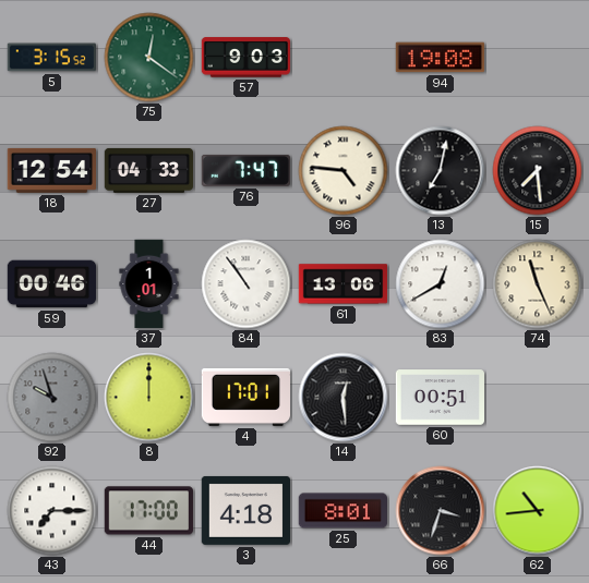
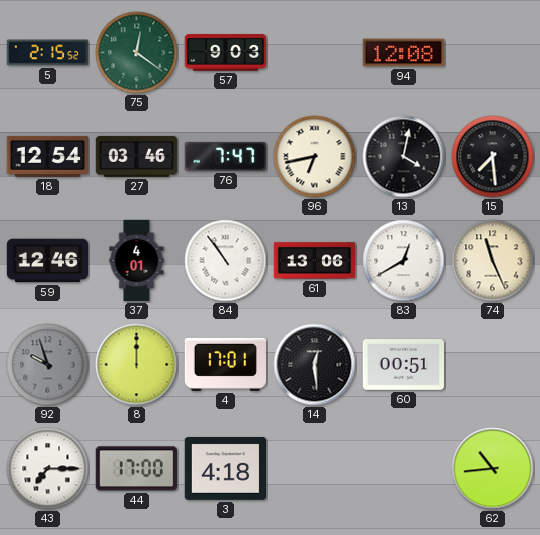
5: 3:15 -> 2:15
94: 19:08 -> 12:08
27: 04:33 -> 03:46
96: 4:46 -> 6:43
13: 7:02 -> 4:02
59: 00:46 -> 12:46
37: 1:01 -> 4:01
25: 8:01 -> none
66: 3:33 -> none
